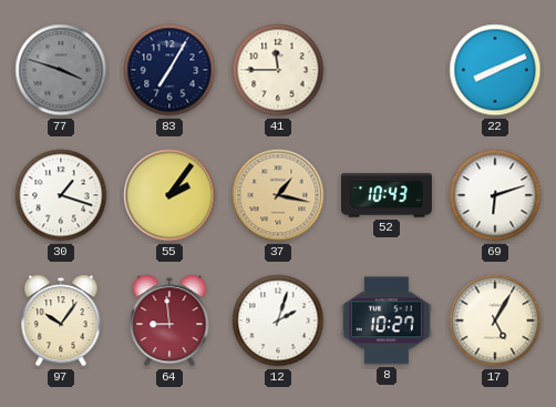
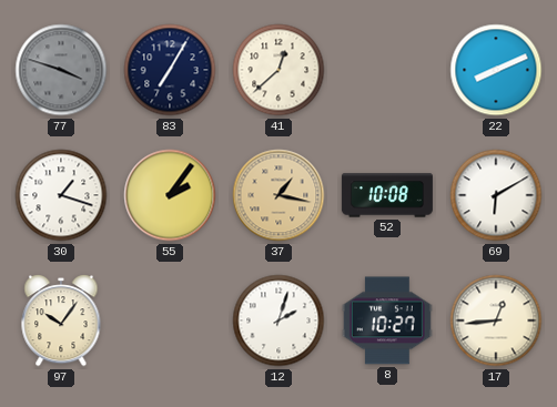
41: 11:45 -> 12:38
52: 10:43 -> 10:08
69: 6:12 -> 6:10
64: 8:59 -> none
17: 5:05 -> 12:44
